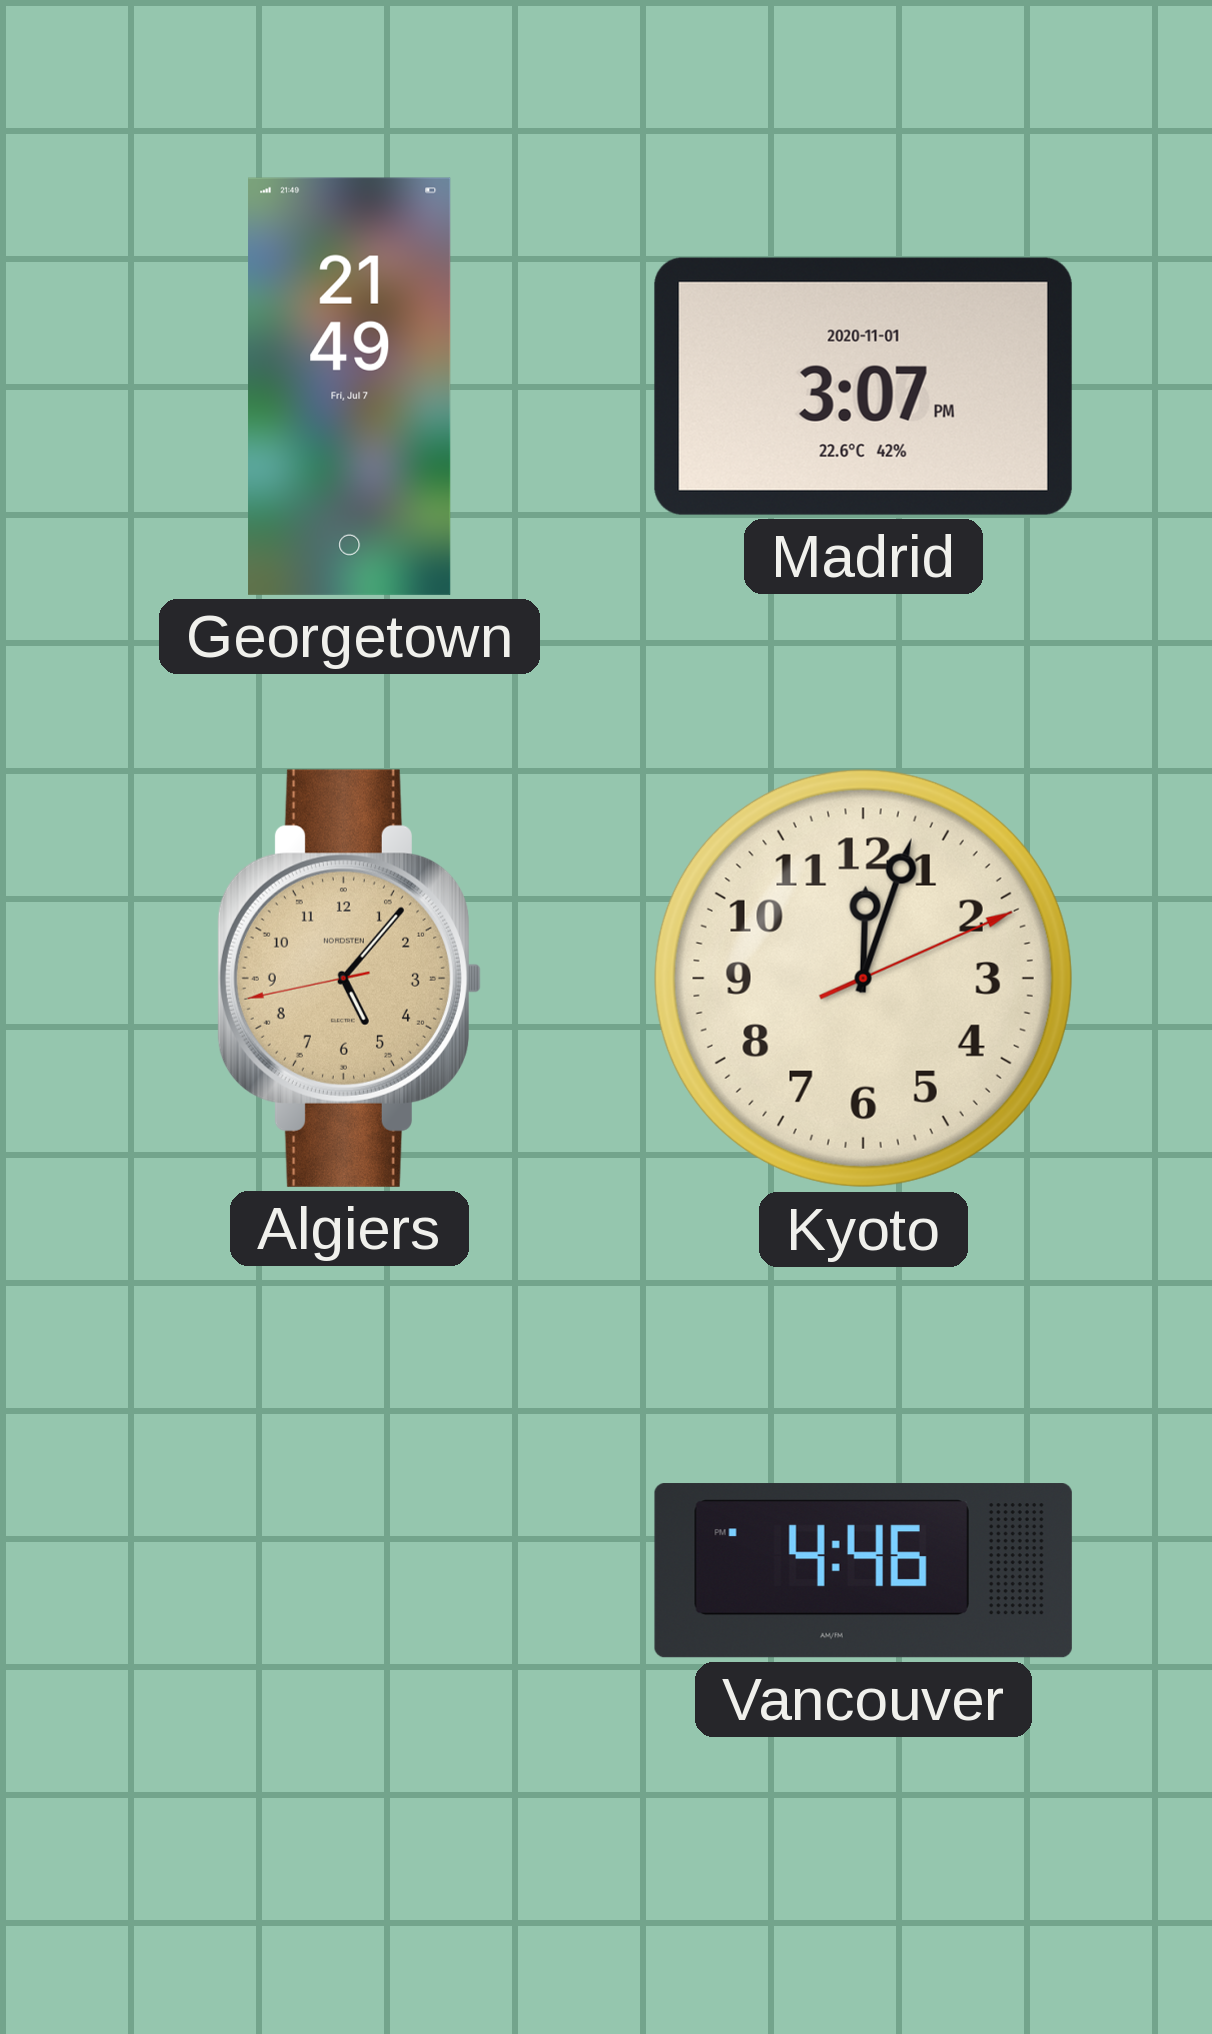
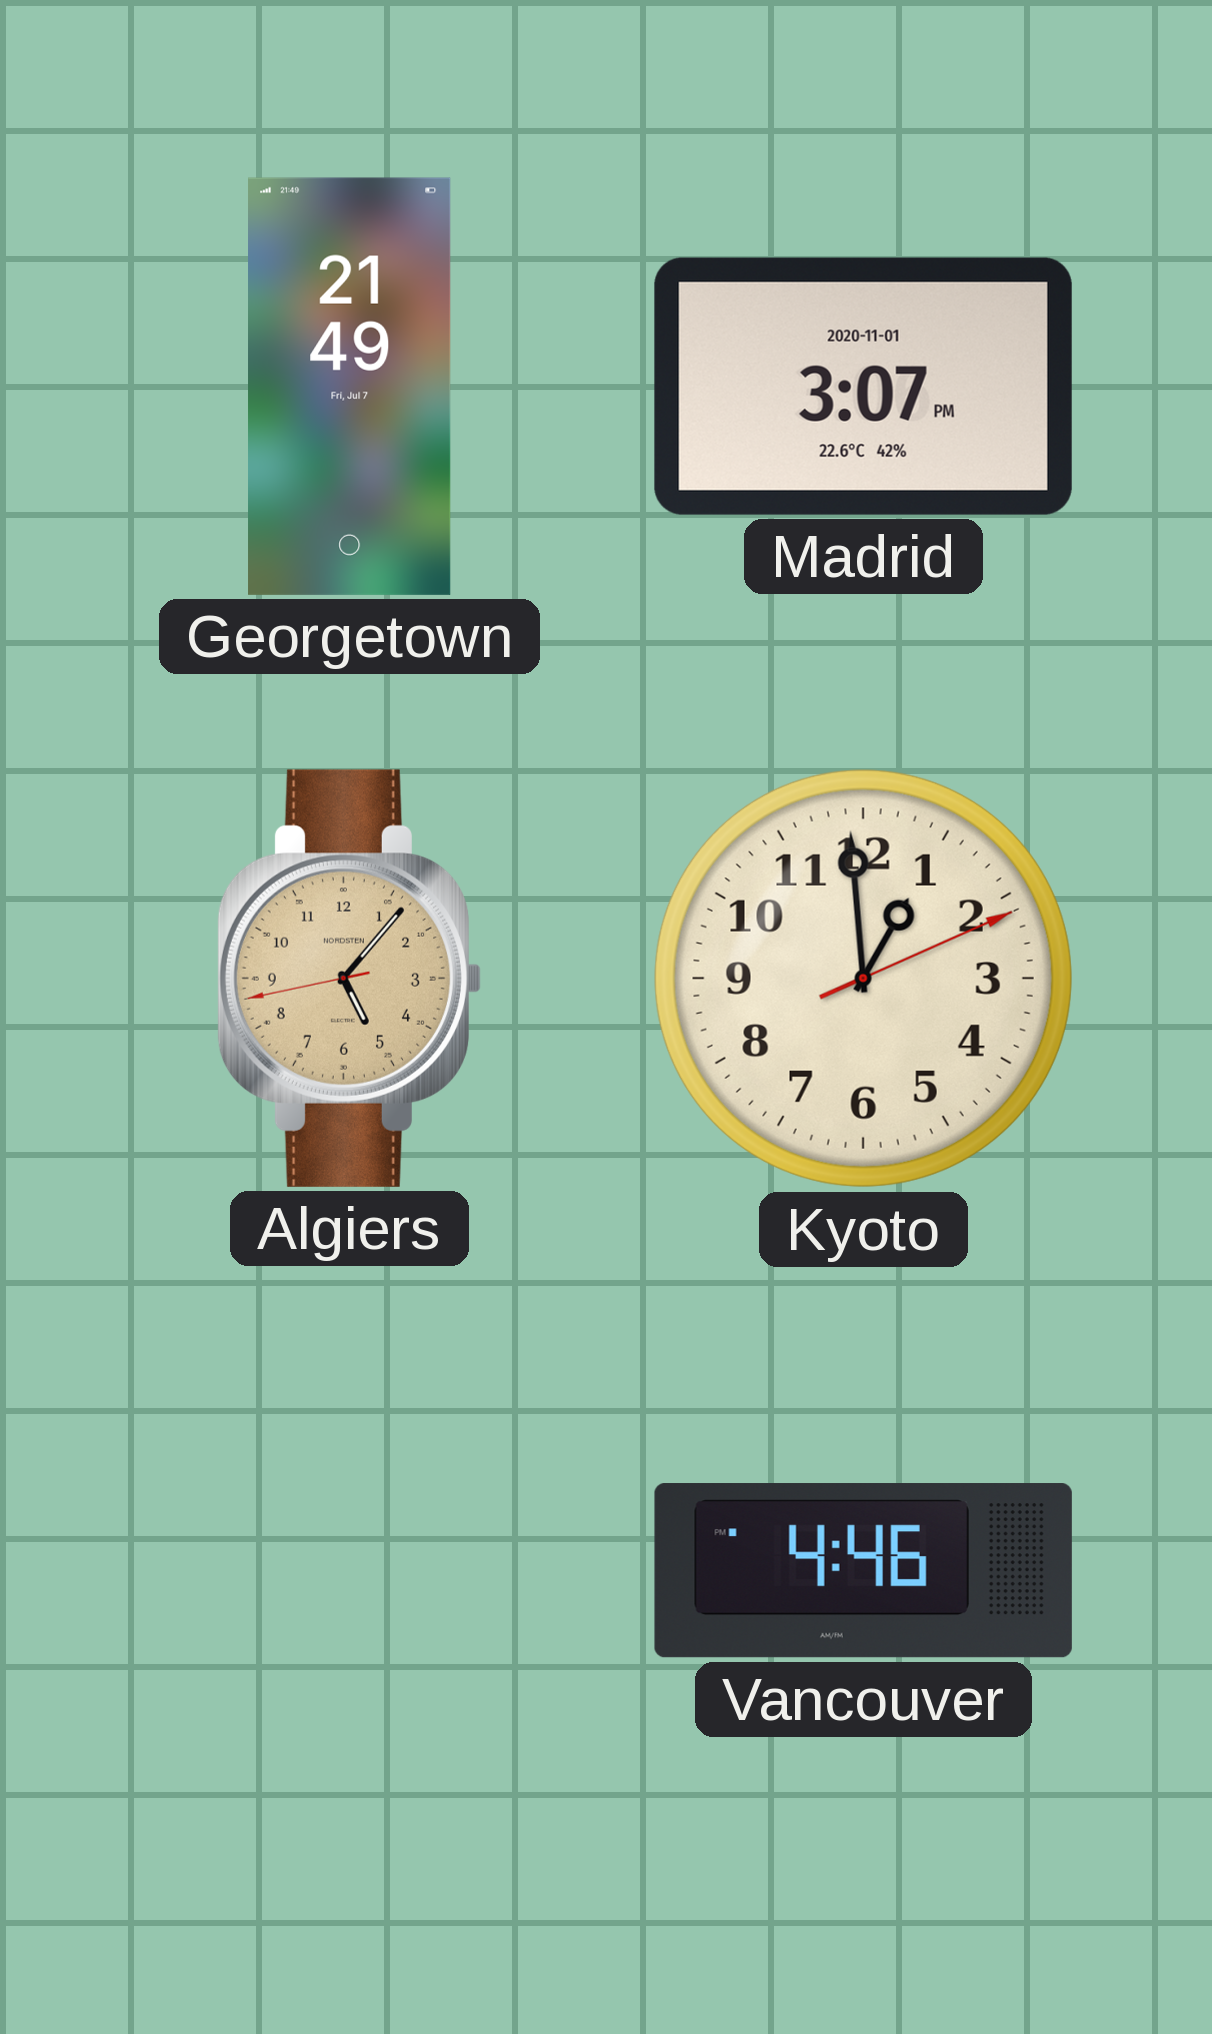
Kyoto: 12:03 -> 12:59
